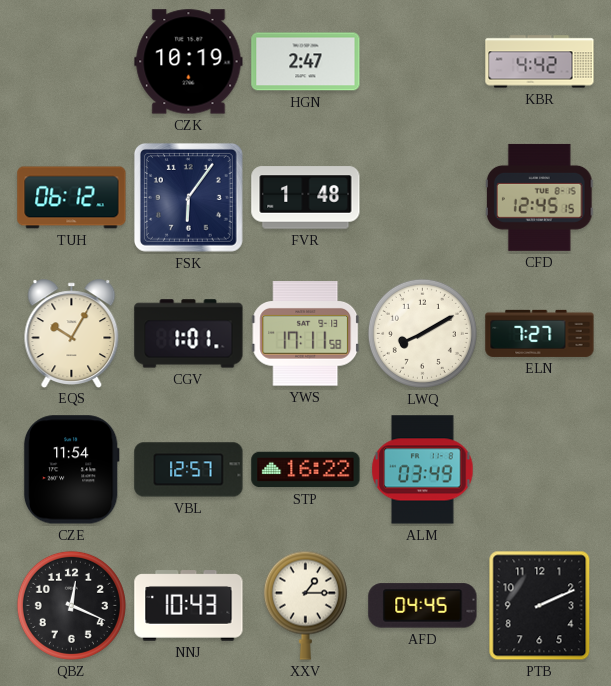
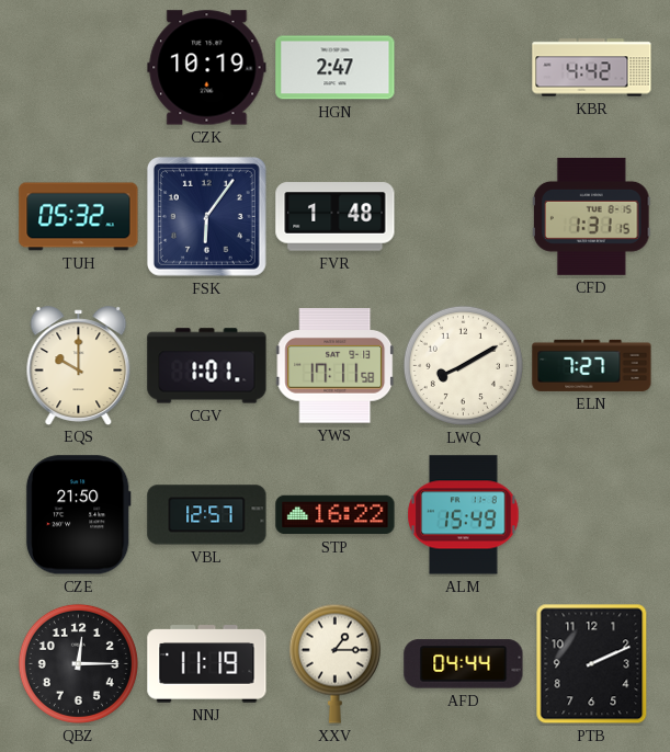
TUH: 06:12 -> 05:32
CFD: 12:45 -> 1:31
EQS: 10:05 -> 10:00
CZE: 11:54 -> 21:50
ALM: 03:49 -> 15:49
QBZ: 12:19 -> 12:15
NNJ: 10:43 -> 11:19
AFD: 04:45 -> 04:44
